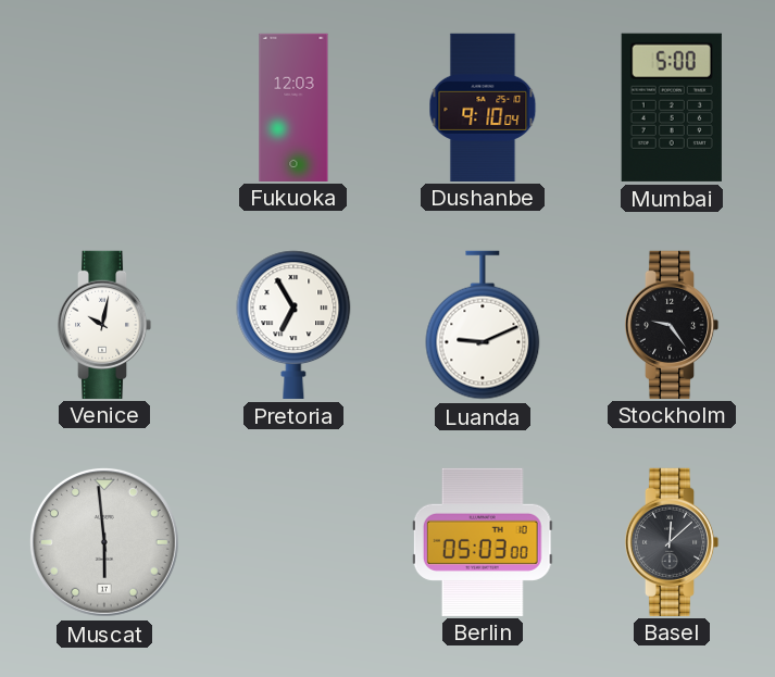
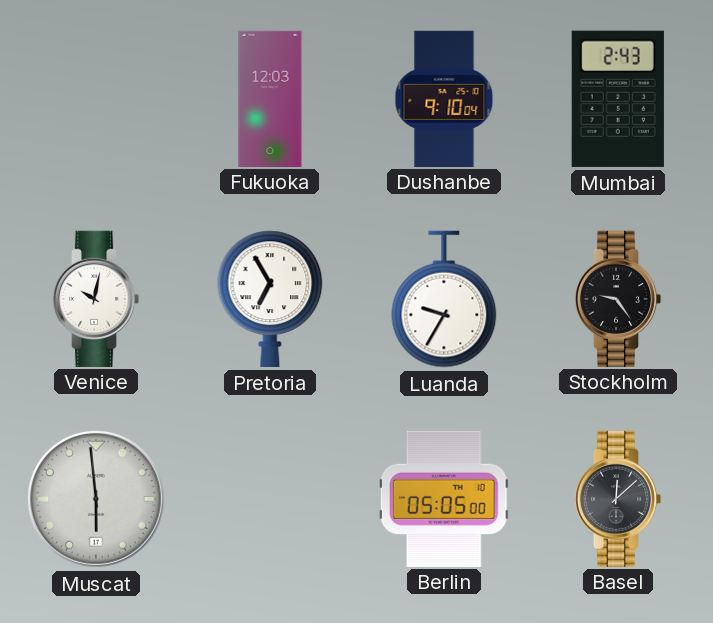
Mumbai: 5:00 -> 2:43
Luanda: 9:11 -> 9:35
Berlin: 05:03 -> 05:05
